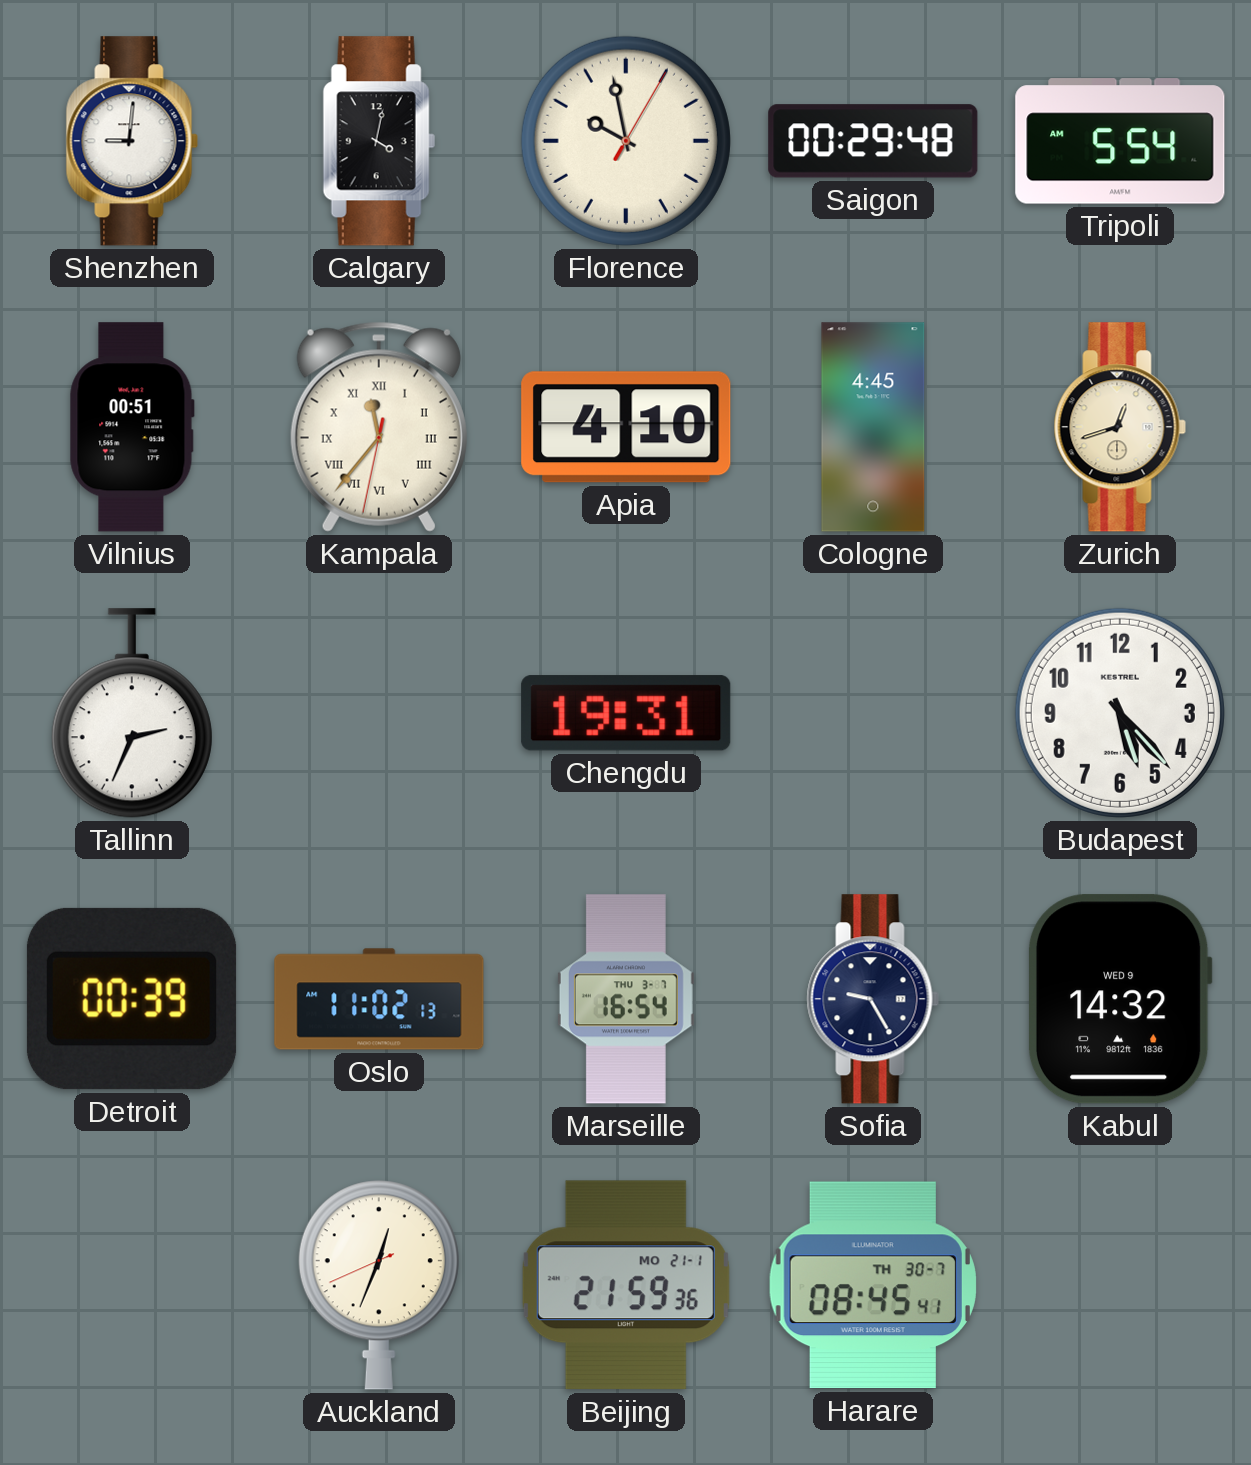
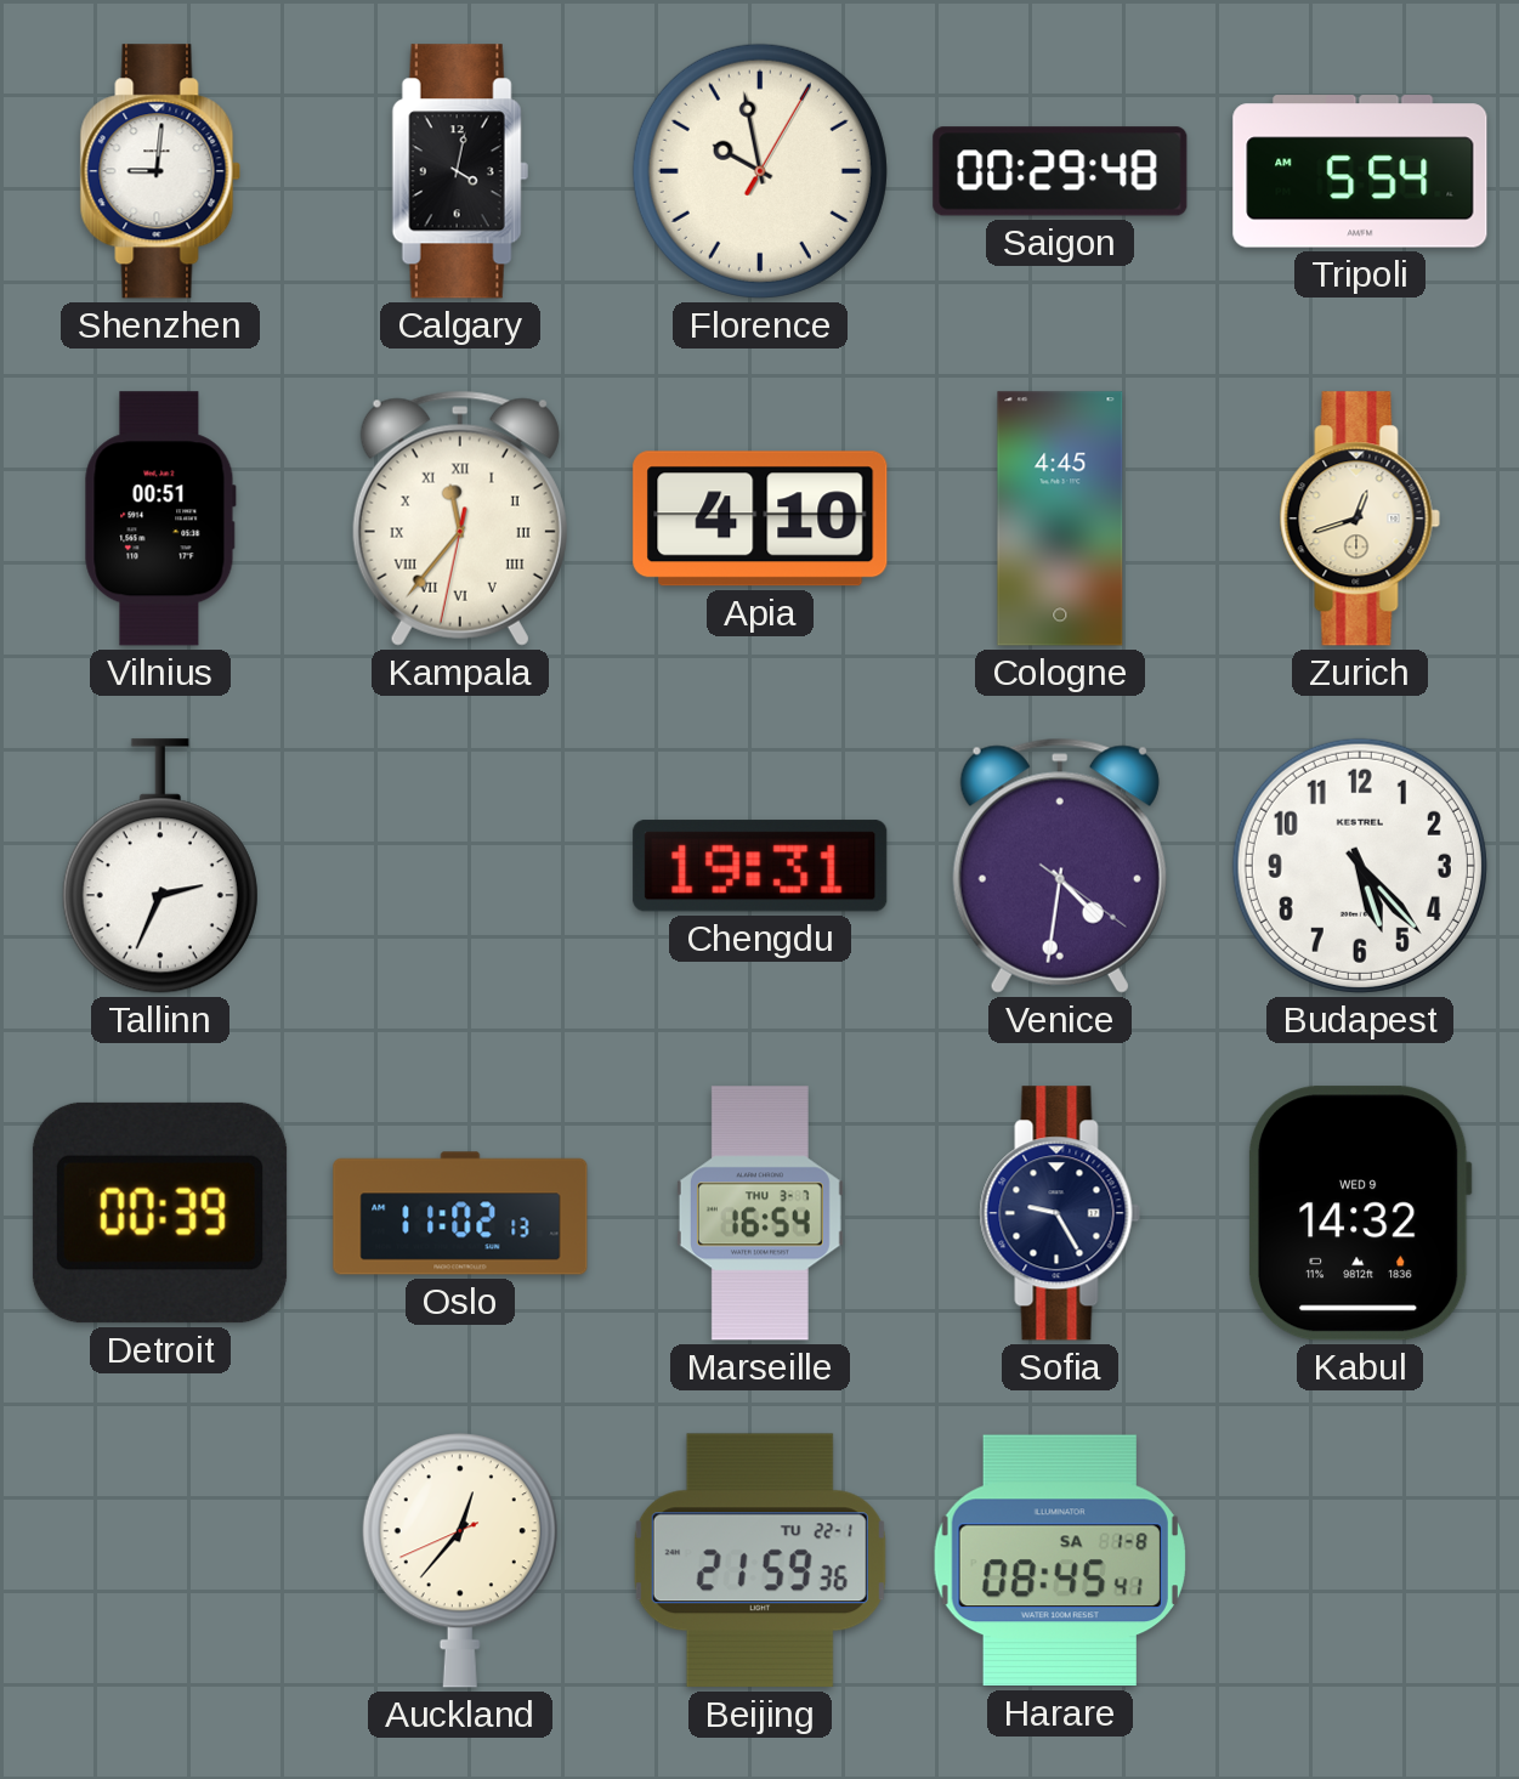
Venice: none -> 4:31
Auckland: 12:33 -> 12:36
Beijing date: MO 21-1 -> TU 22-1
Harare date: TH 30-7 -> SA 1-8
